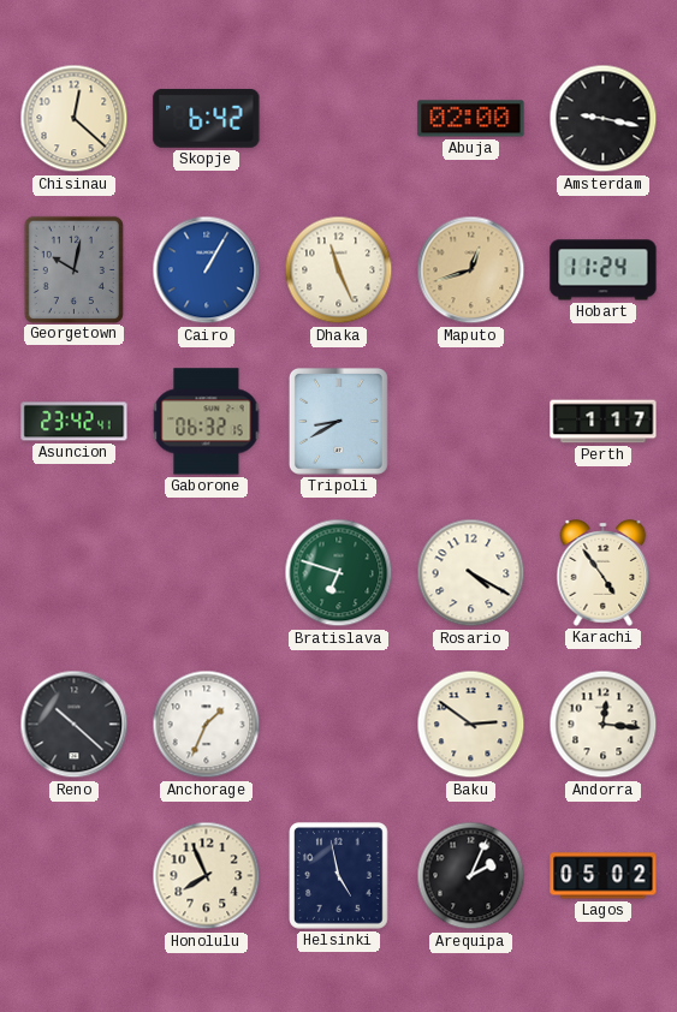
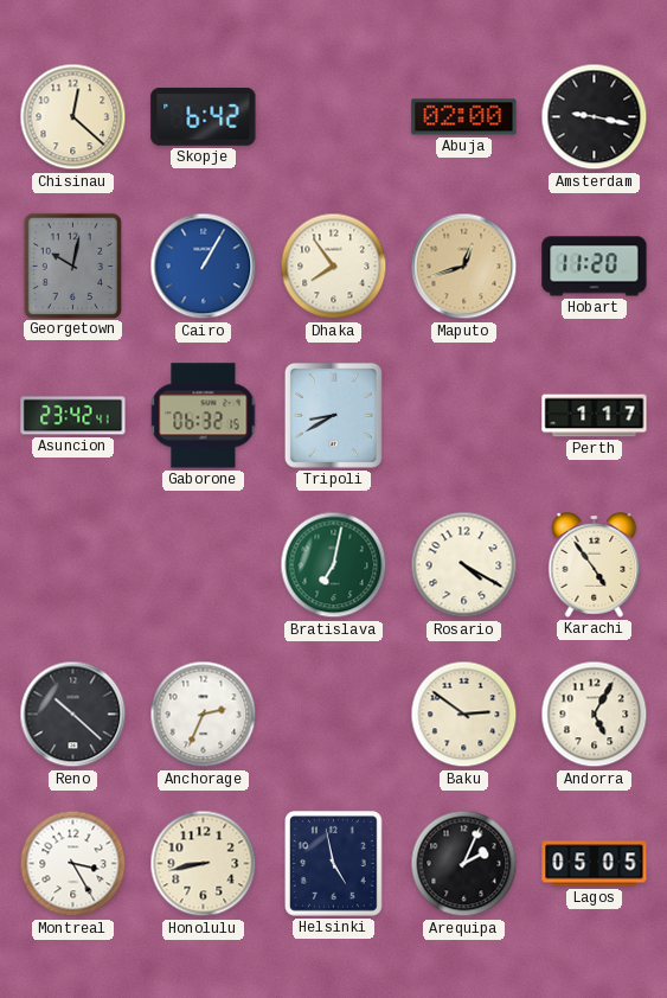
Dhaka: 11:26 -> 7:54
Hobart: 11:24 -> 11:20
Bratislava: 6:48 -> 7:02
Anchorage: 1:34 -> 2:34
Andorra: 12:16 -> 5:05
Montreal: none -> 3:25
Honolulu: 7:56 -> 8:43
Lagos: 05:02 -> 05:05
